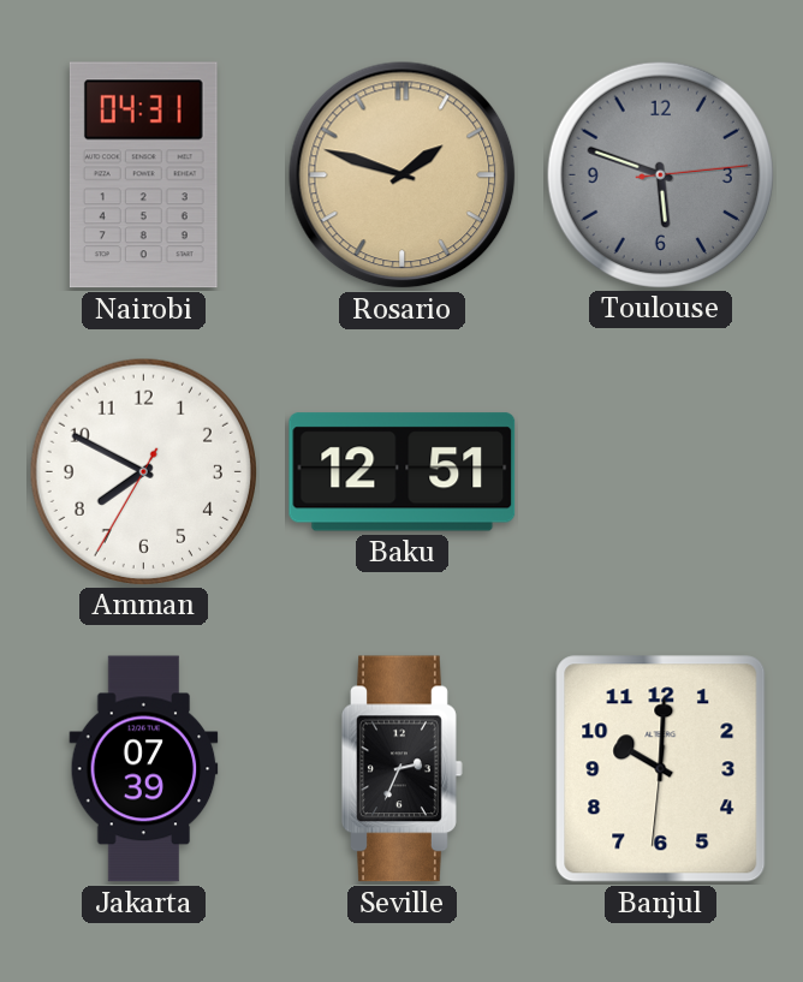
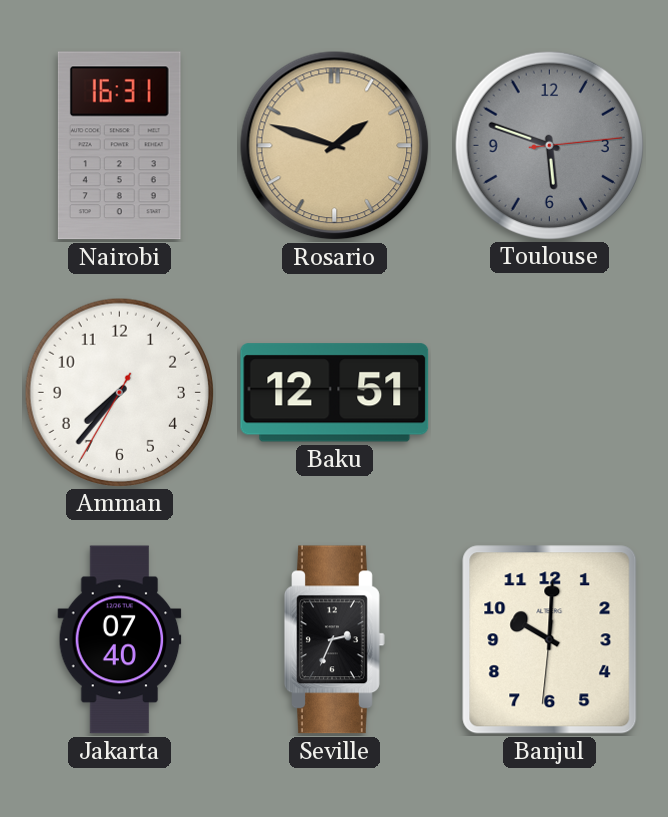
Nairobi: 04:31 -> 16:31
Amman: 7:49 -> 7:36
Jakarta: 07:39 -> 07:40
